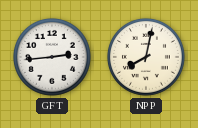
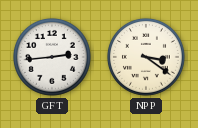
NPP: 8:02 -> 3:21
